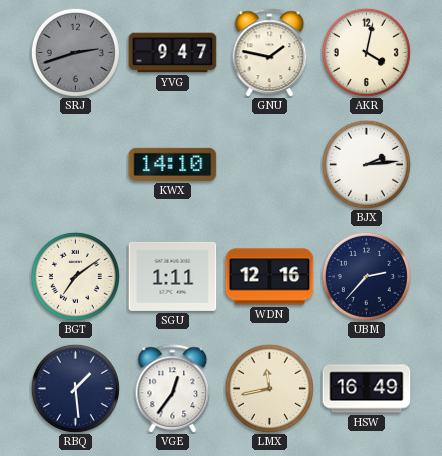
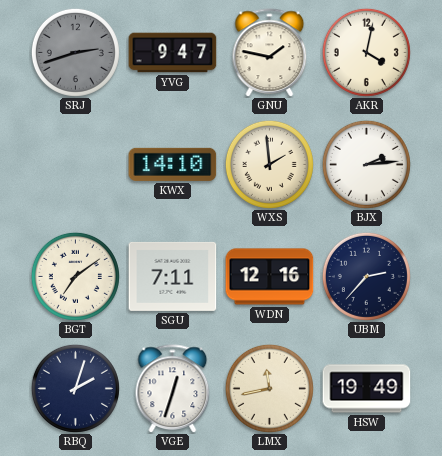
WXS: none -> 1:59
SGU: 1:11 -> 7:11
RBQ: 1:29 -> 2:03
VGE: 12:36 -> 12:33
HSW: 16:49 -> 19:49
